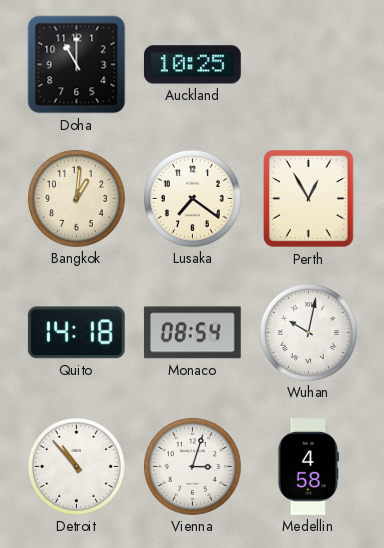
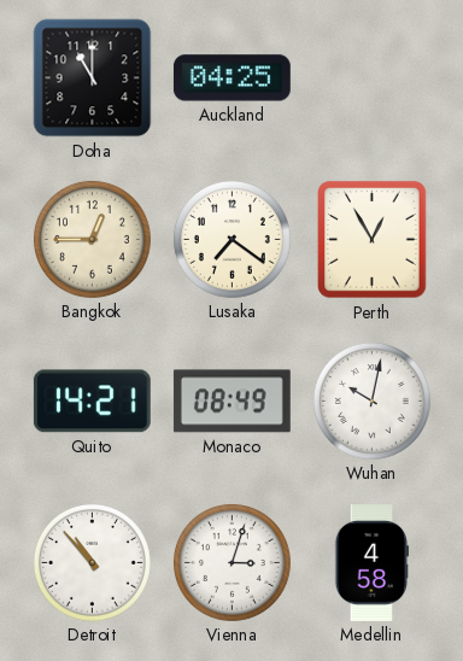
Auckland: 10:25 -> 04:25
Bangkok: 1:01 -> 12:45
Quito: 14:18 -> 14:21
Monaco: 08:54 -> 08:49
